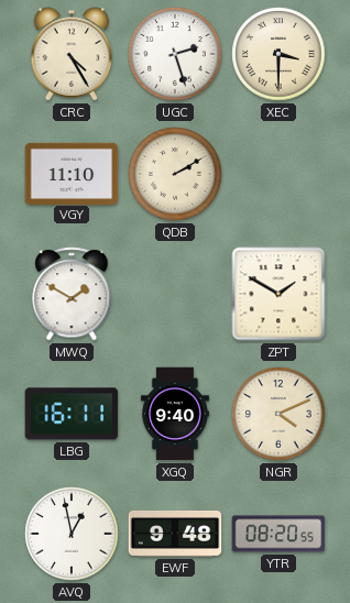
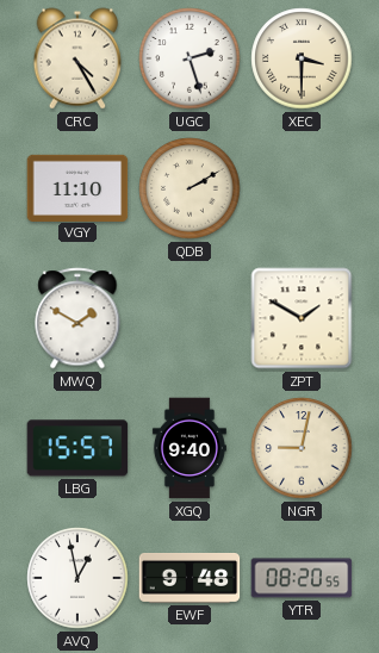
LBG: 16:11 -> 15:57
NGR: 4:11 -> 9:02
